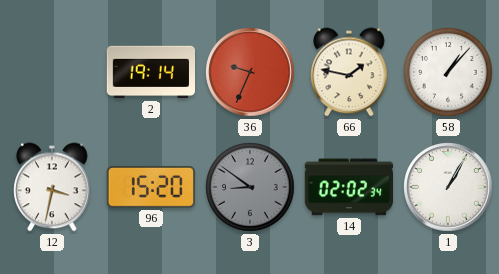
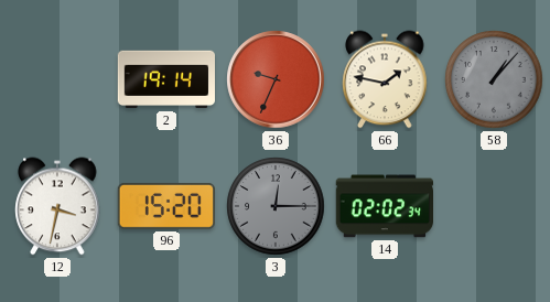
58 dial: white -> grey
3: 8:51 -> 12:15
1: 1:05 -> none
